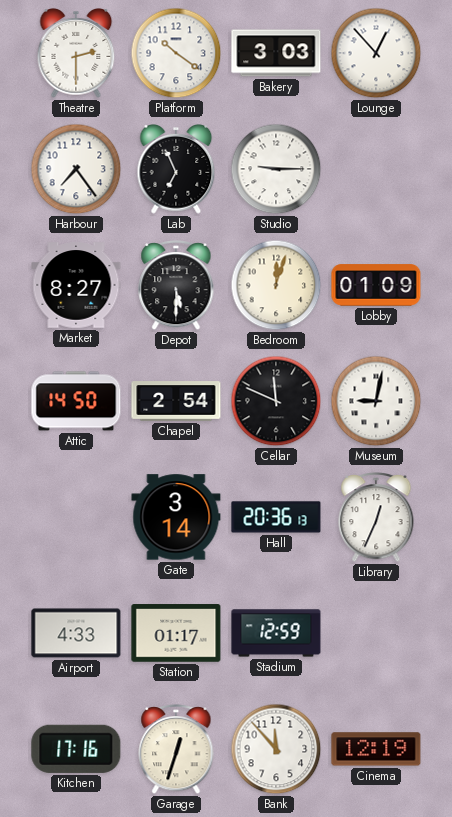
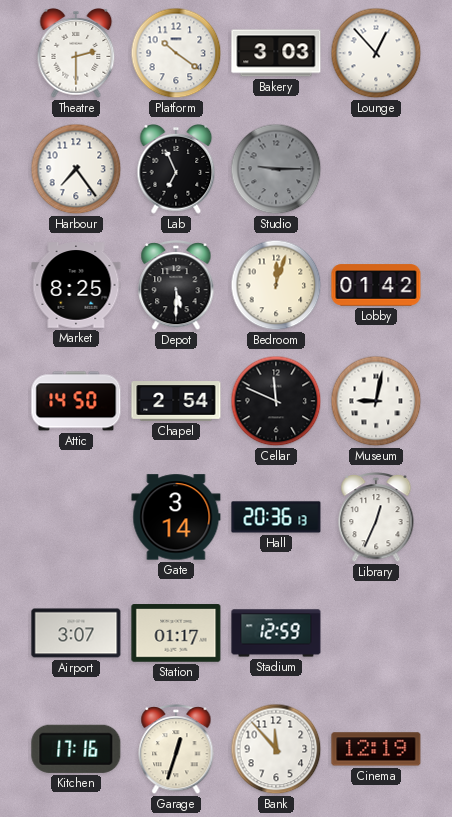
Studio dial: white -> grey
Market: 8:27 -> 8:25
Lobby: 01:09 -> 01:42
Airport: 4:33 -> 3:07
